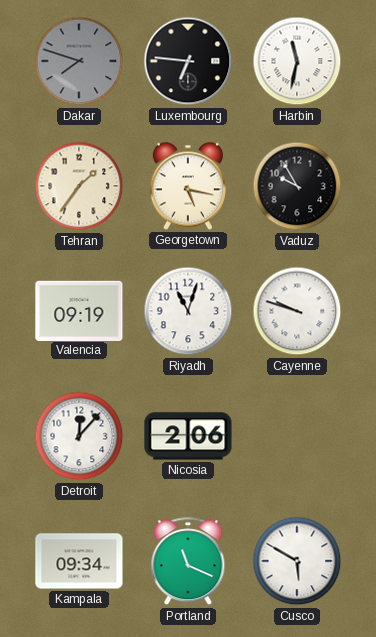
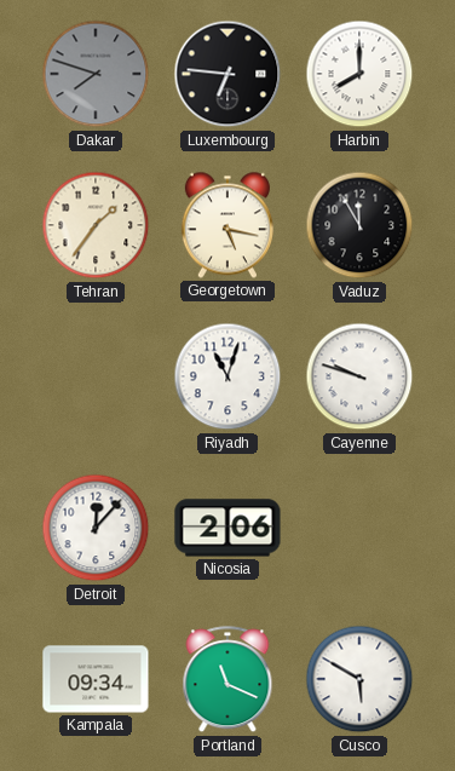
Harbin: 11:32 -> 8:00
Vaduz: 9:55 -> 11:55
Valencia: 09:19 -> none
